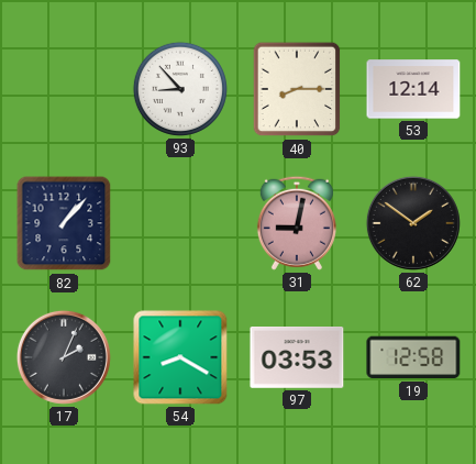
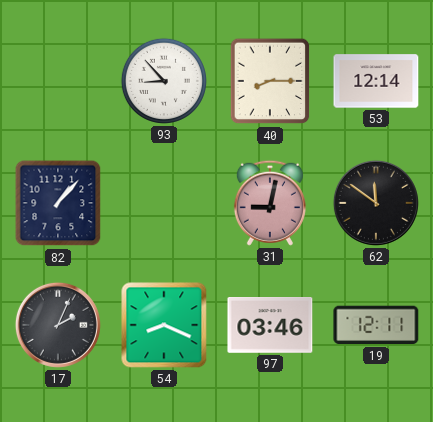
62: 1:51 -> 11:51
54: 8:20 -> 8:19
97: 03:53 -> 03:46
19: 12:58 -> 12:11
